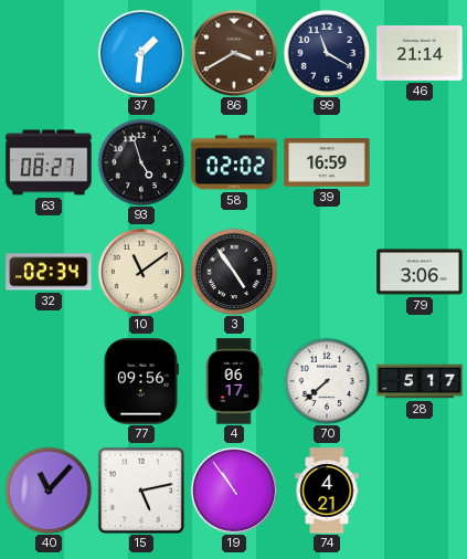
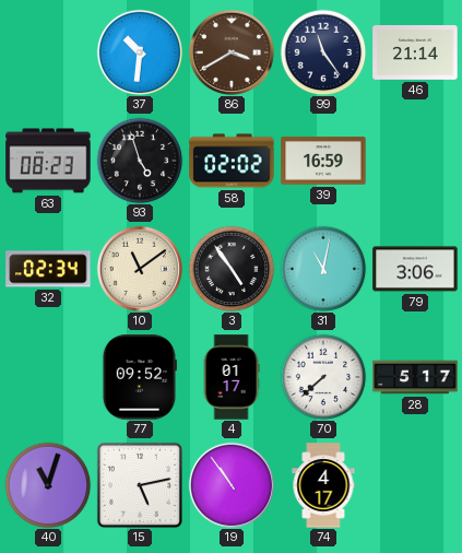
37: 1:31 -> 10:31
99: 11:20 -> 11:24
63: 08:27 -> 08:23
31: none -> 11:02
77: 09:56 -> 09:52
4: 06:17 -> 01:17
40: 11:07 -> 11:03
74: 4:21 -> 4:17
